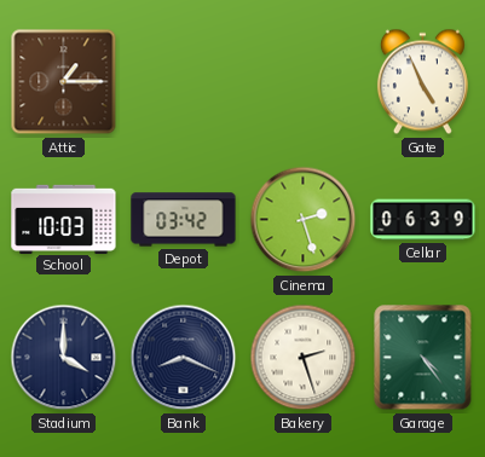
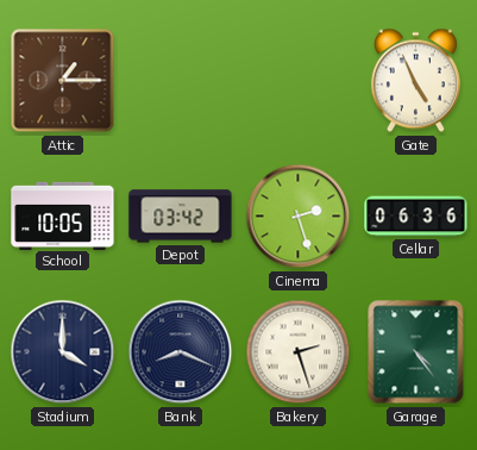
School: 10:03 -> 10:05
Cellar: 06:39 -> 06:36
